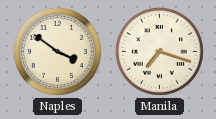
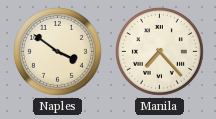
Manila: 7:18 -> 7:23
